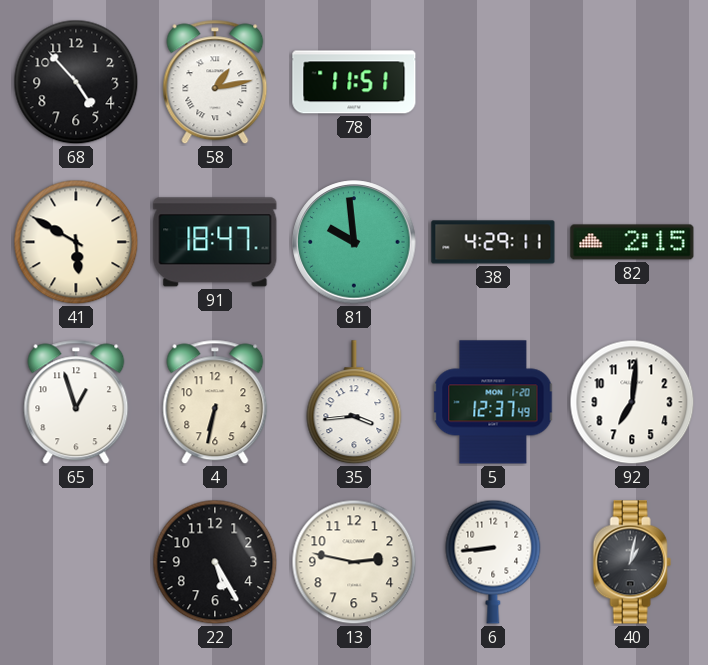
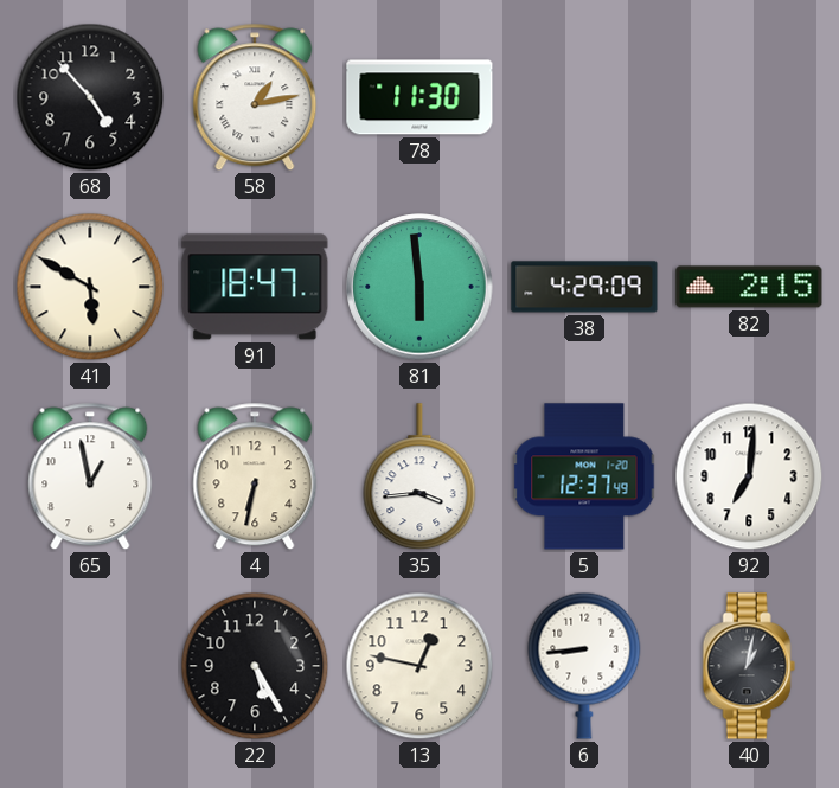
78: 11:51 -> 11:30
81: 9:59 -> 5:59
38: 4:29:11 -> 4:29:09
65: 12:57 -> 12:58
13: 2:47 -> 12:47
